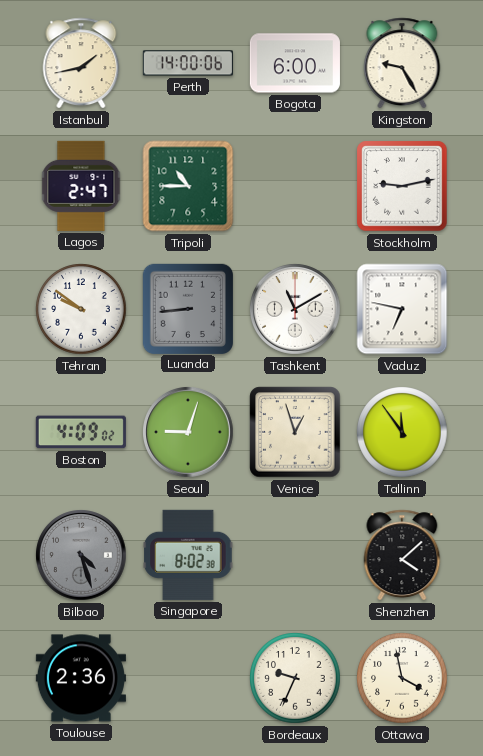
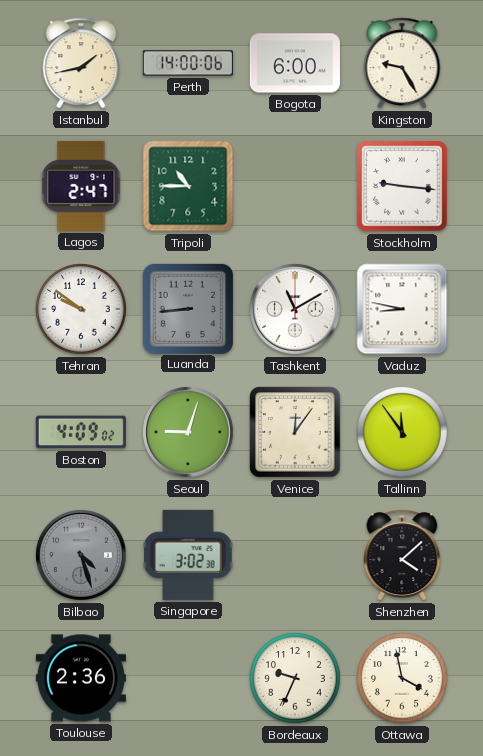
Stockholm: 9:13 -> 9:16
Vaduz: 6:47 -> 8:47
Venice: 12:57 -> 12:06
Singapore: 8:02 -> 3:02
